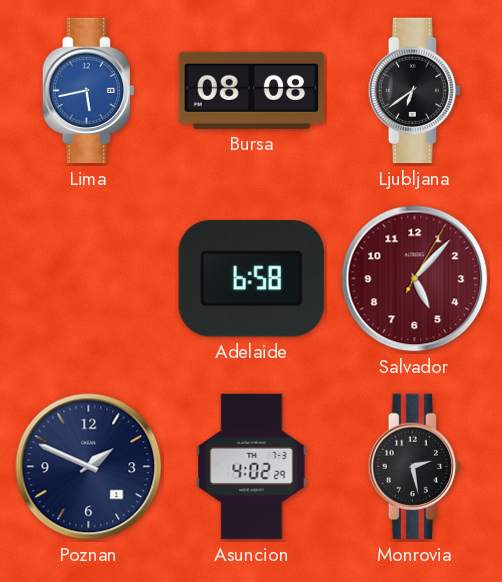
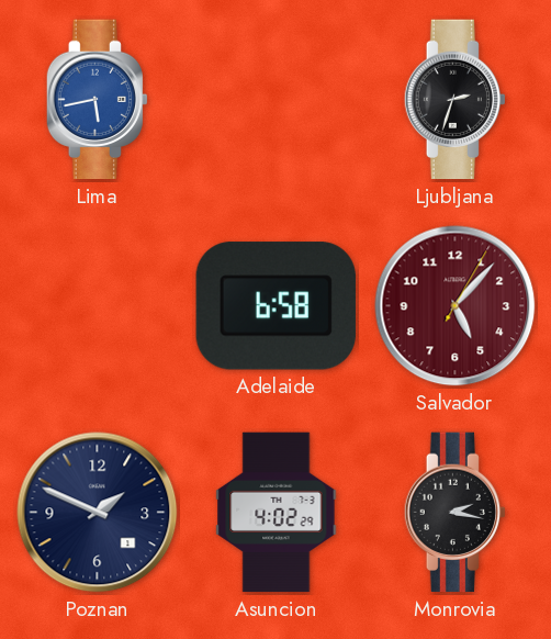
Bursa: 08:08 -> none
Ljubljana: 6:39 -> 2:33
Monrovia: 2:28 -> 2:17
